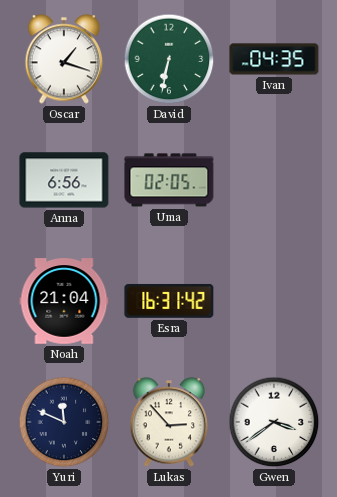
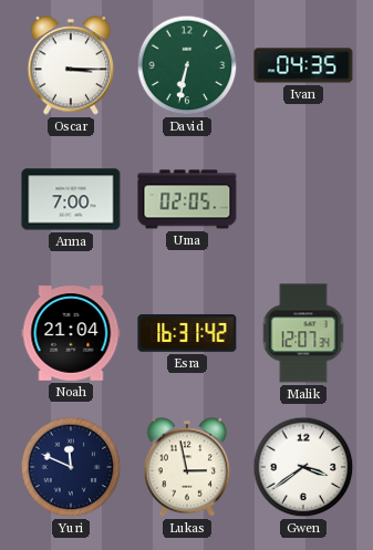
Oscar: 1:18 -> 3:15
Anna: 6:56 -> 7:00
Malik: none -> 12:07
Lukas: 2:53 -> 2:58
